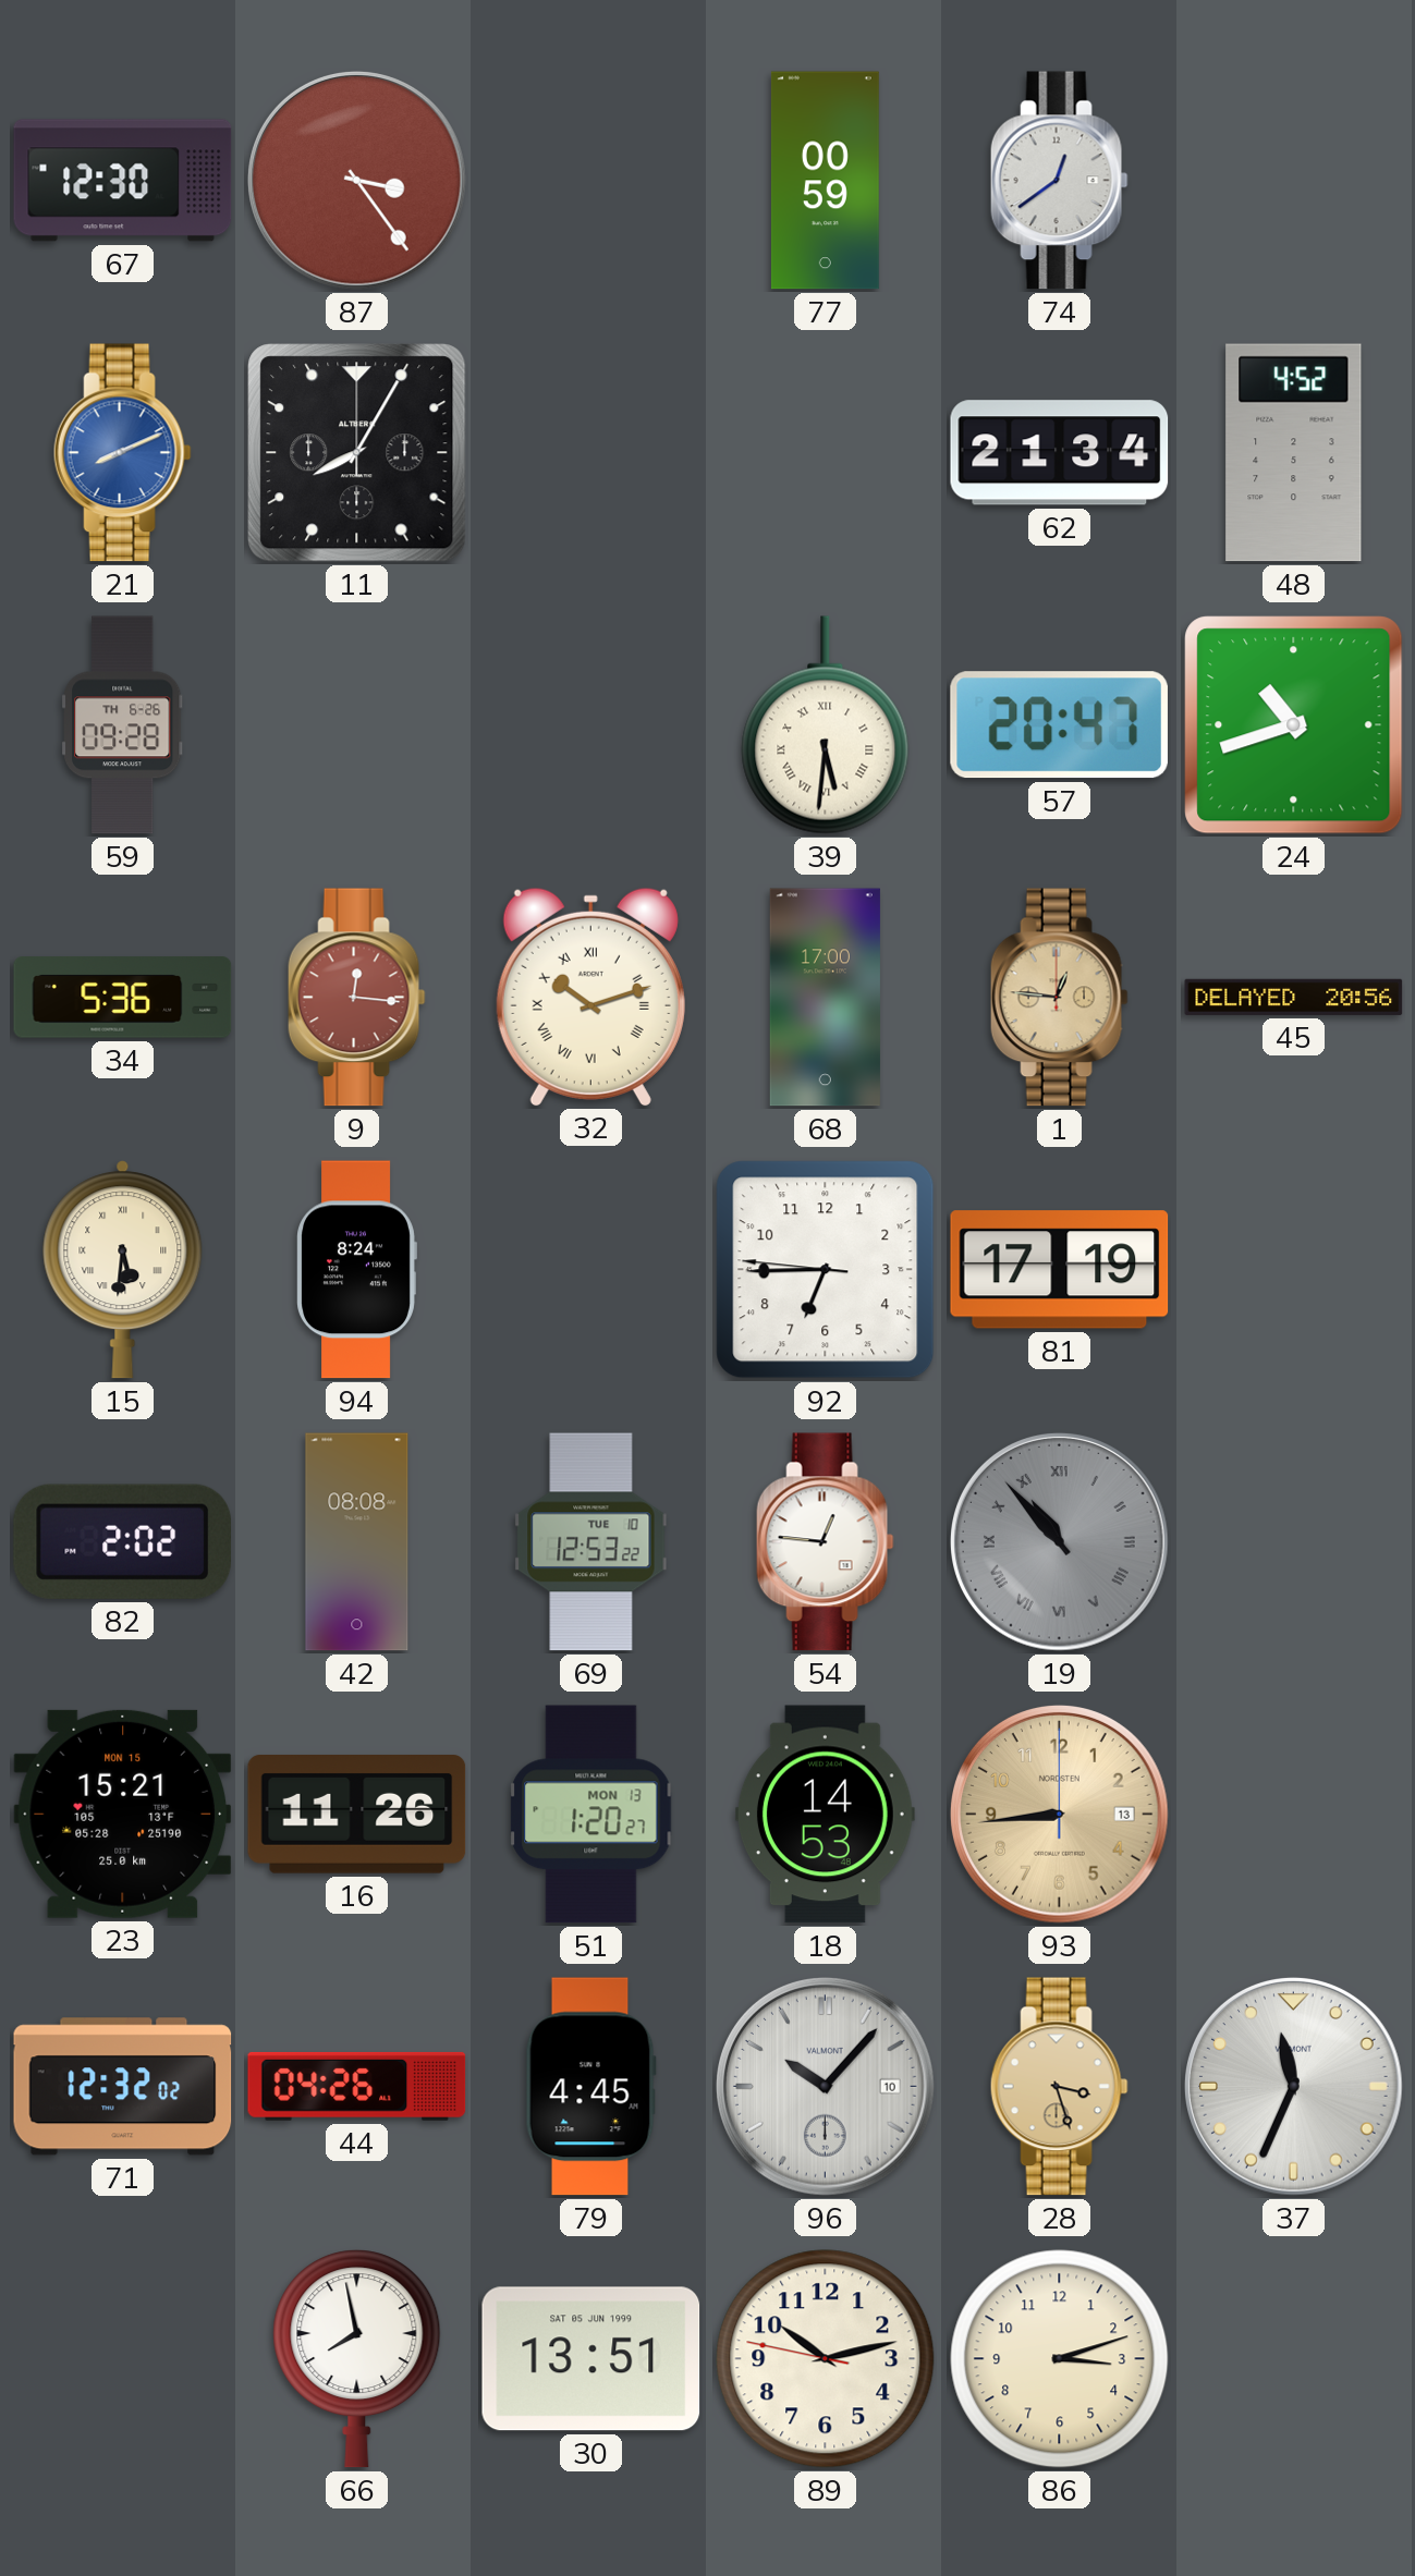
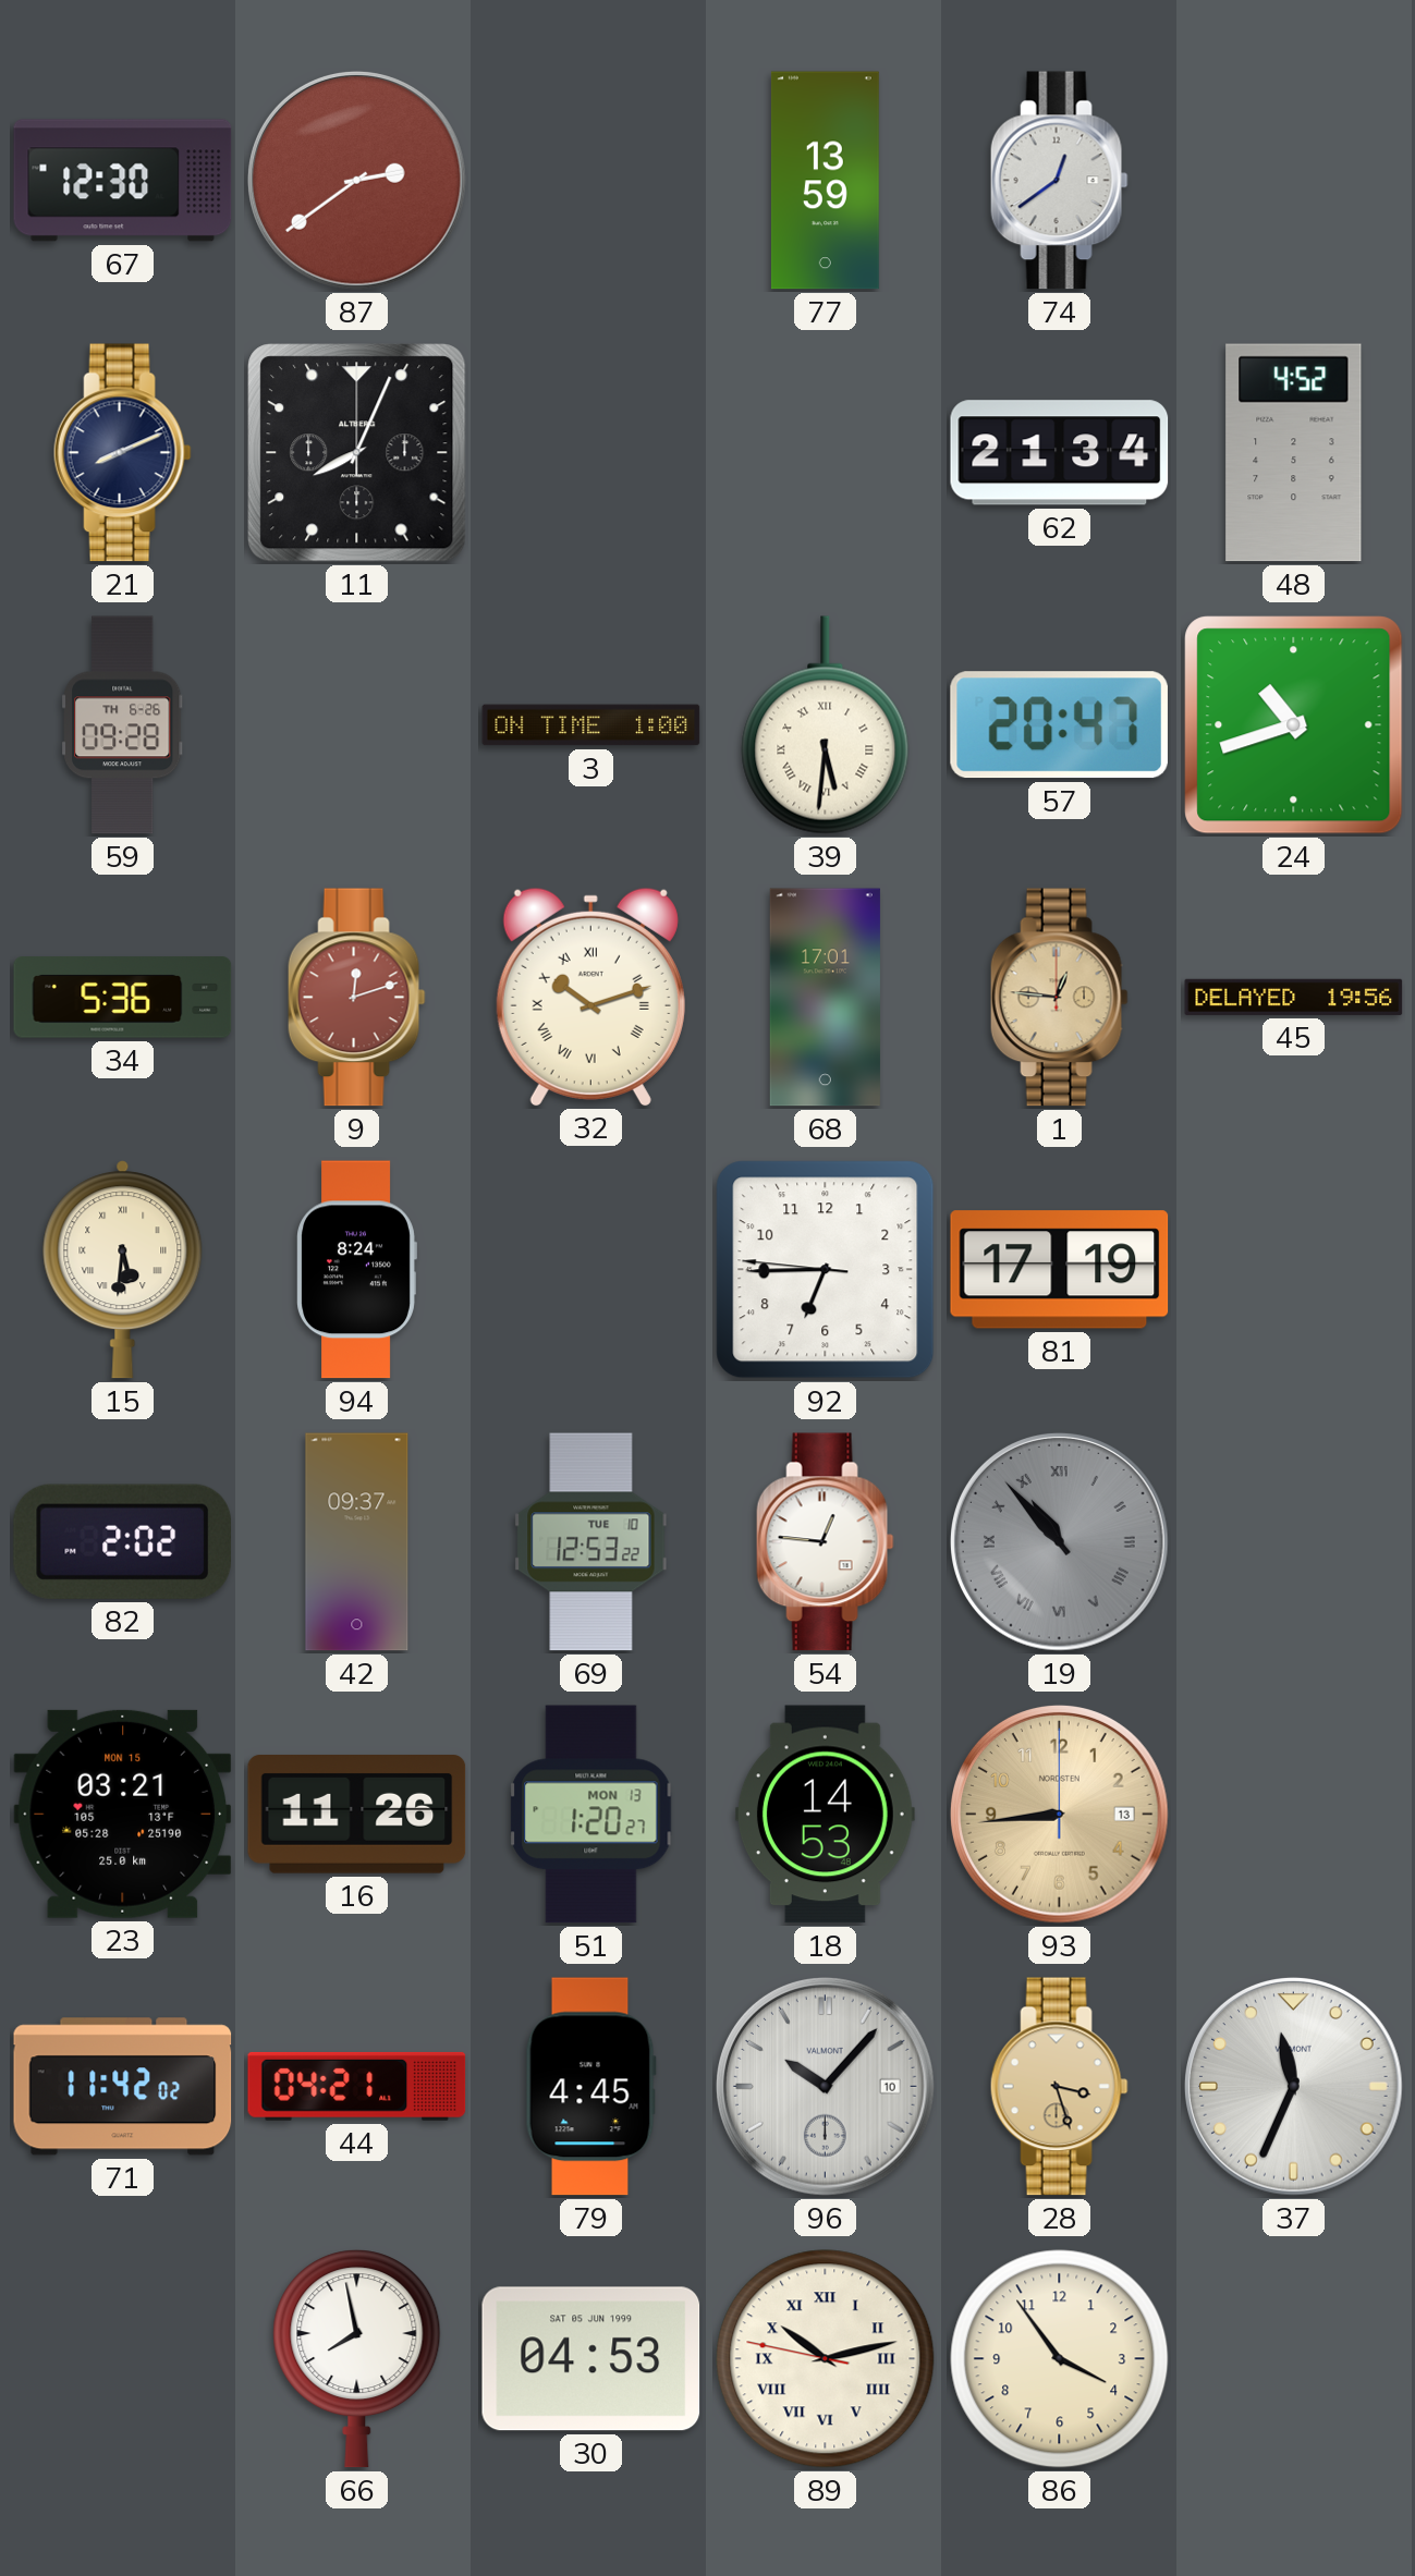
87: 3:24 -> 2:39
77: 00:59 -> 13:59
21 dial: blue -> navy
11: 8:05 -> 8:04
3: none -> 1:00
9: 12:16 -> 12:12
68: 17:00 -> 17:01
45: 20:56 -> 19:56
42: 08:08 -> 09:37
23: 15:21 -> 03:21
71: 12:32 -> 11:42
44: 04:26 -> 04:21
30: 13:51 -> 04:53
89 numerals: Arabic -> Roman
86: 3:12 -> 3:54
